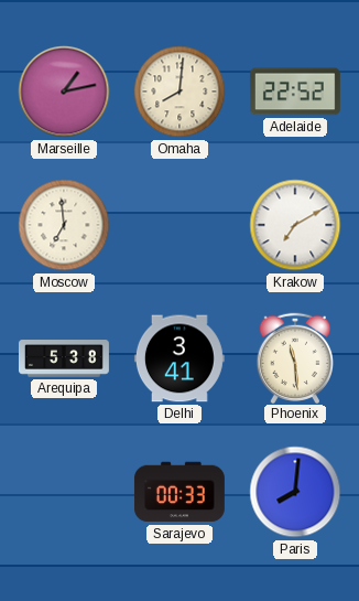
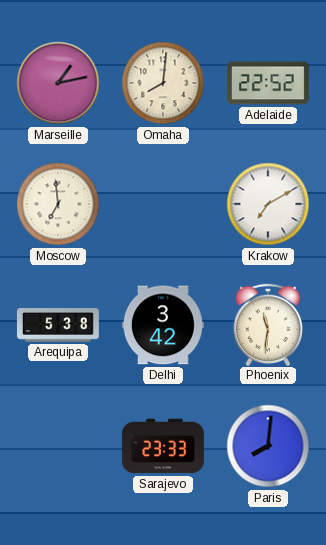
Delhi: 3:41 -> 3:42
Phoenix: 11:29 -> 11:31
Sarajevo: 00:33 -> 23:33
